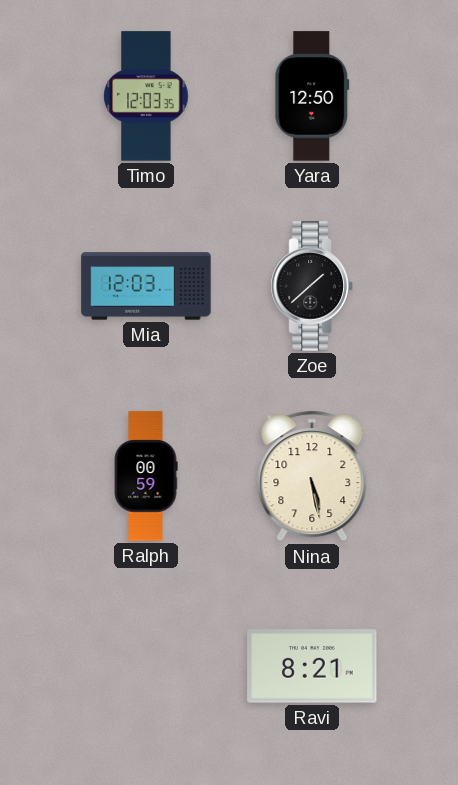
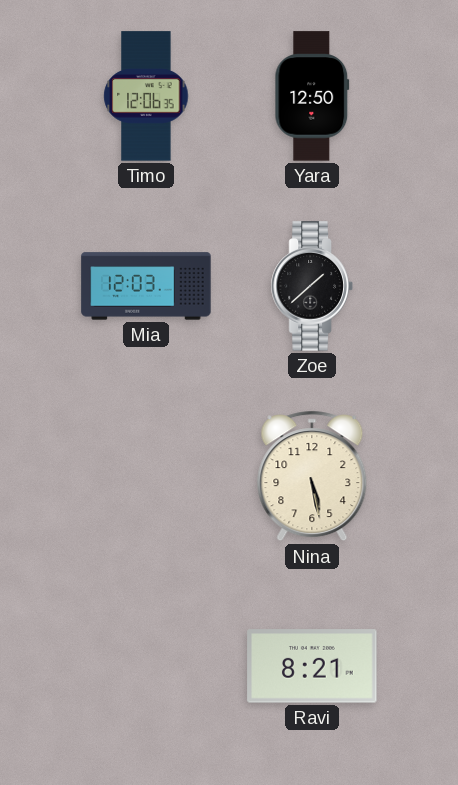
Timo: 12:03 -> 12:06
Ralph: 00:59 -> none
